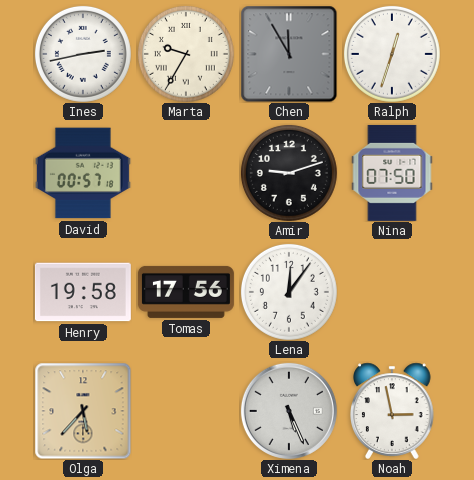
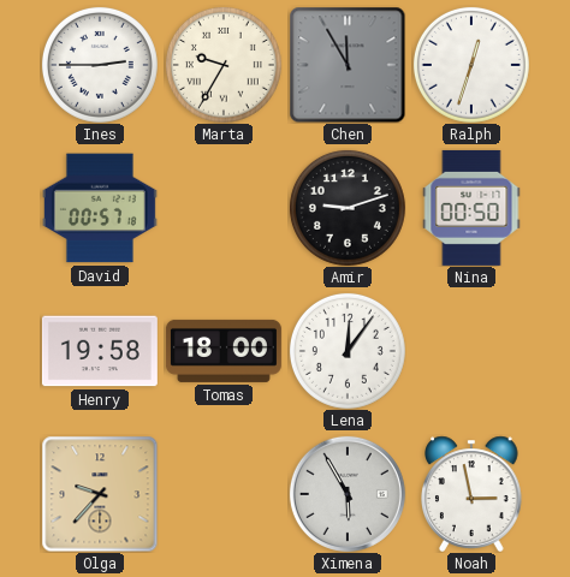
Ines: 2:43 -> 2:45
Nina: 07:50 -> 00:50
Tomas: 17:56 -> 18:00
Olga: 5:37 -> 9:37
Ximena: 5:26 -> 5:55
